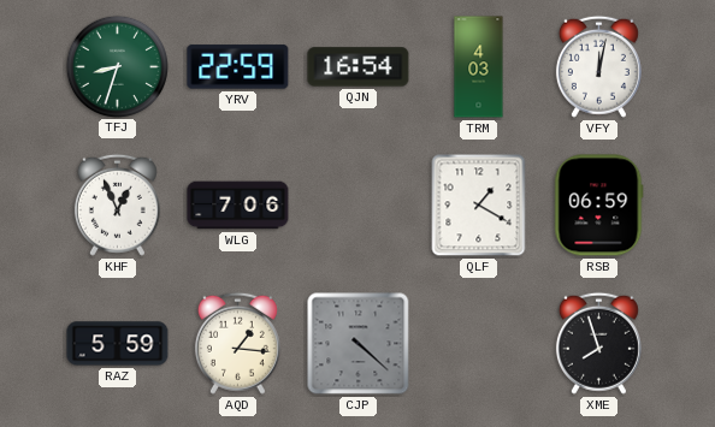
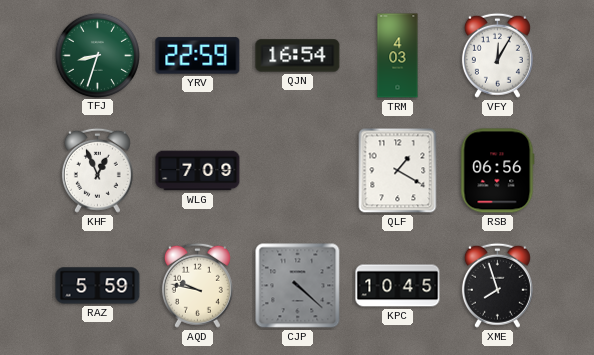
VFY: 12:02 -> 12:05
WLG: 7:06 -> 7:09
RSB: 06:59 -> 06:56
AQD: 1:16 -> 9:47
KPC: none -> 10:45
